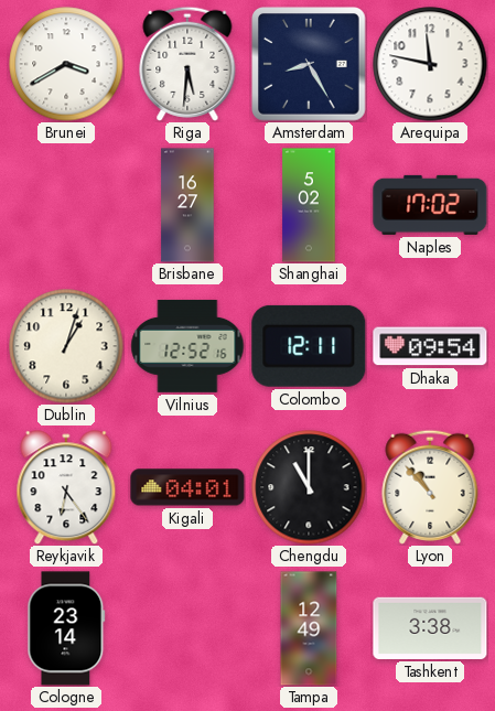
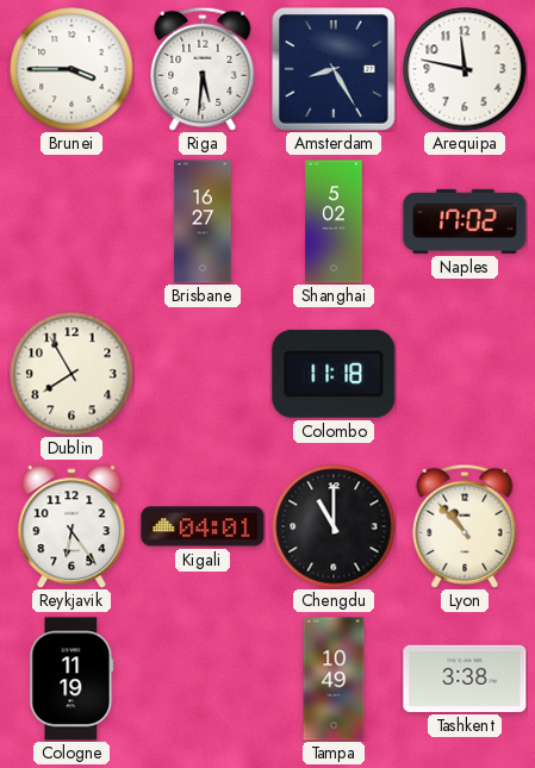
Brunei: 3:40 -> 3:45
Dublin: 1:03 -> 7:55
Vilnius: 12:52 -> none
Colombo: 12:11 -> 11:18
Dhaka: 09:54 -> none
Cologne: 23:14 -> 11:19
Tampa: 12:49 -> 10:49
